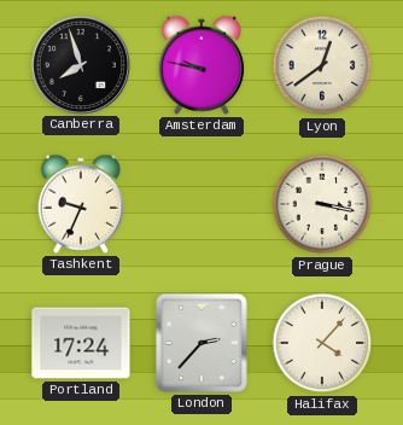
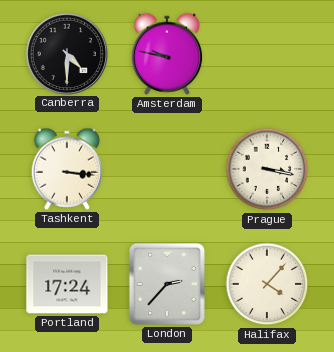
Canberra: 7:57 -> 4:30
Lyon: 12:39 -> none
Tashkent: 9:34 -> 3:16
